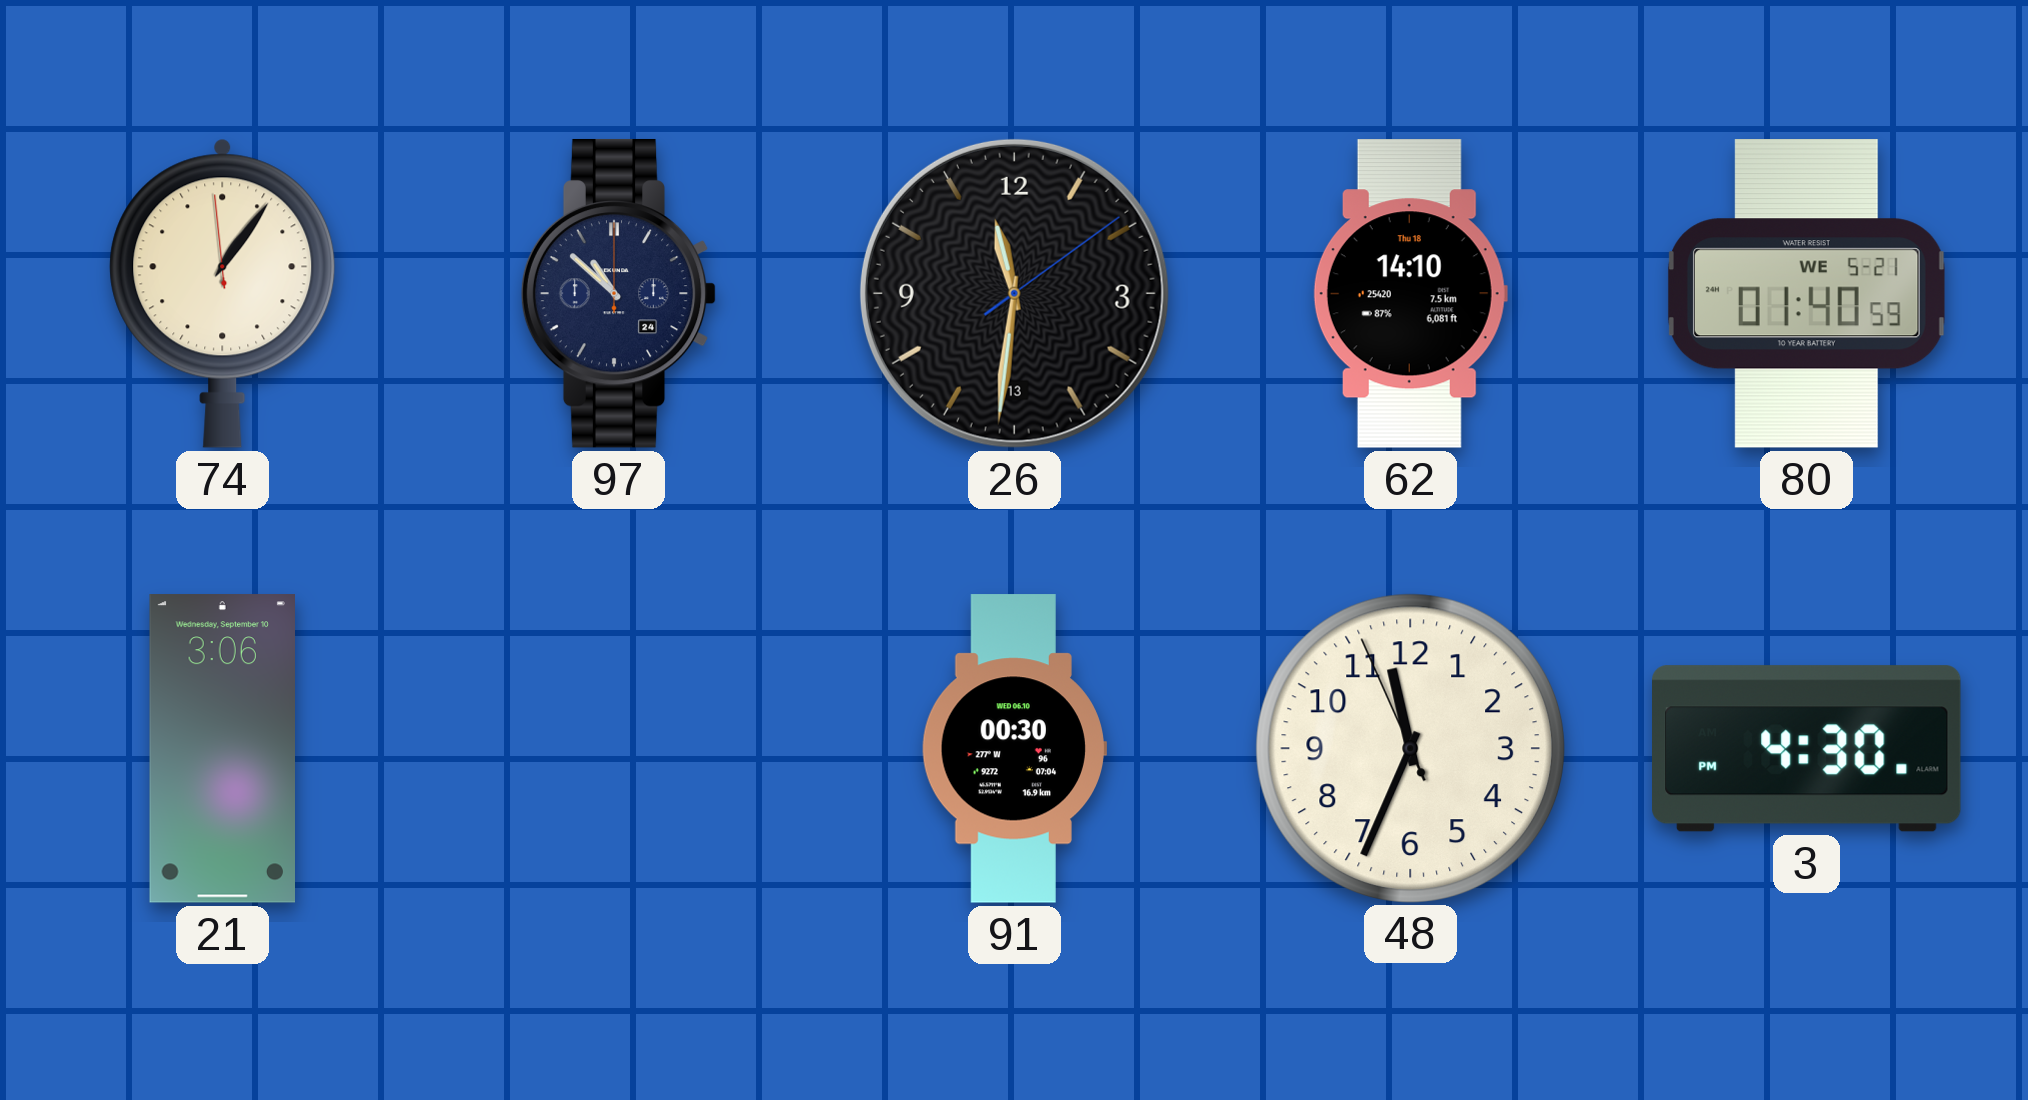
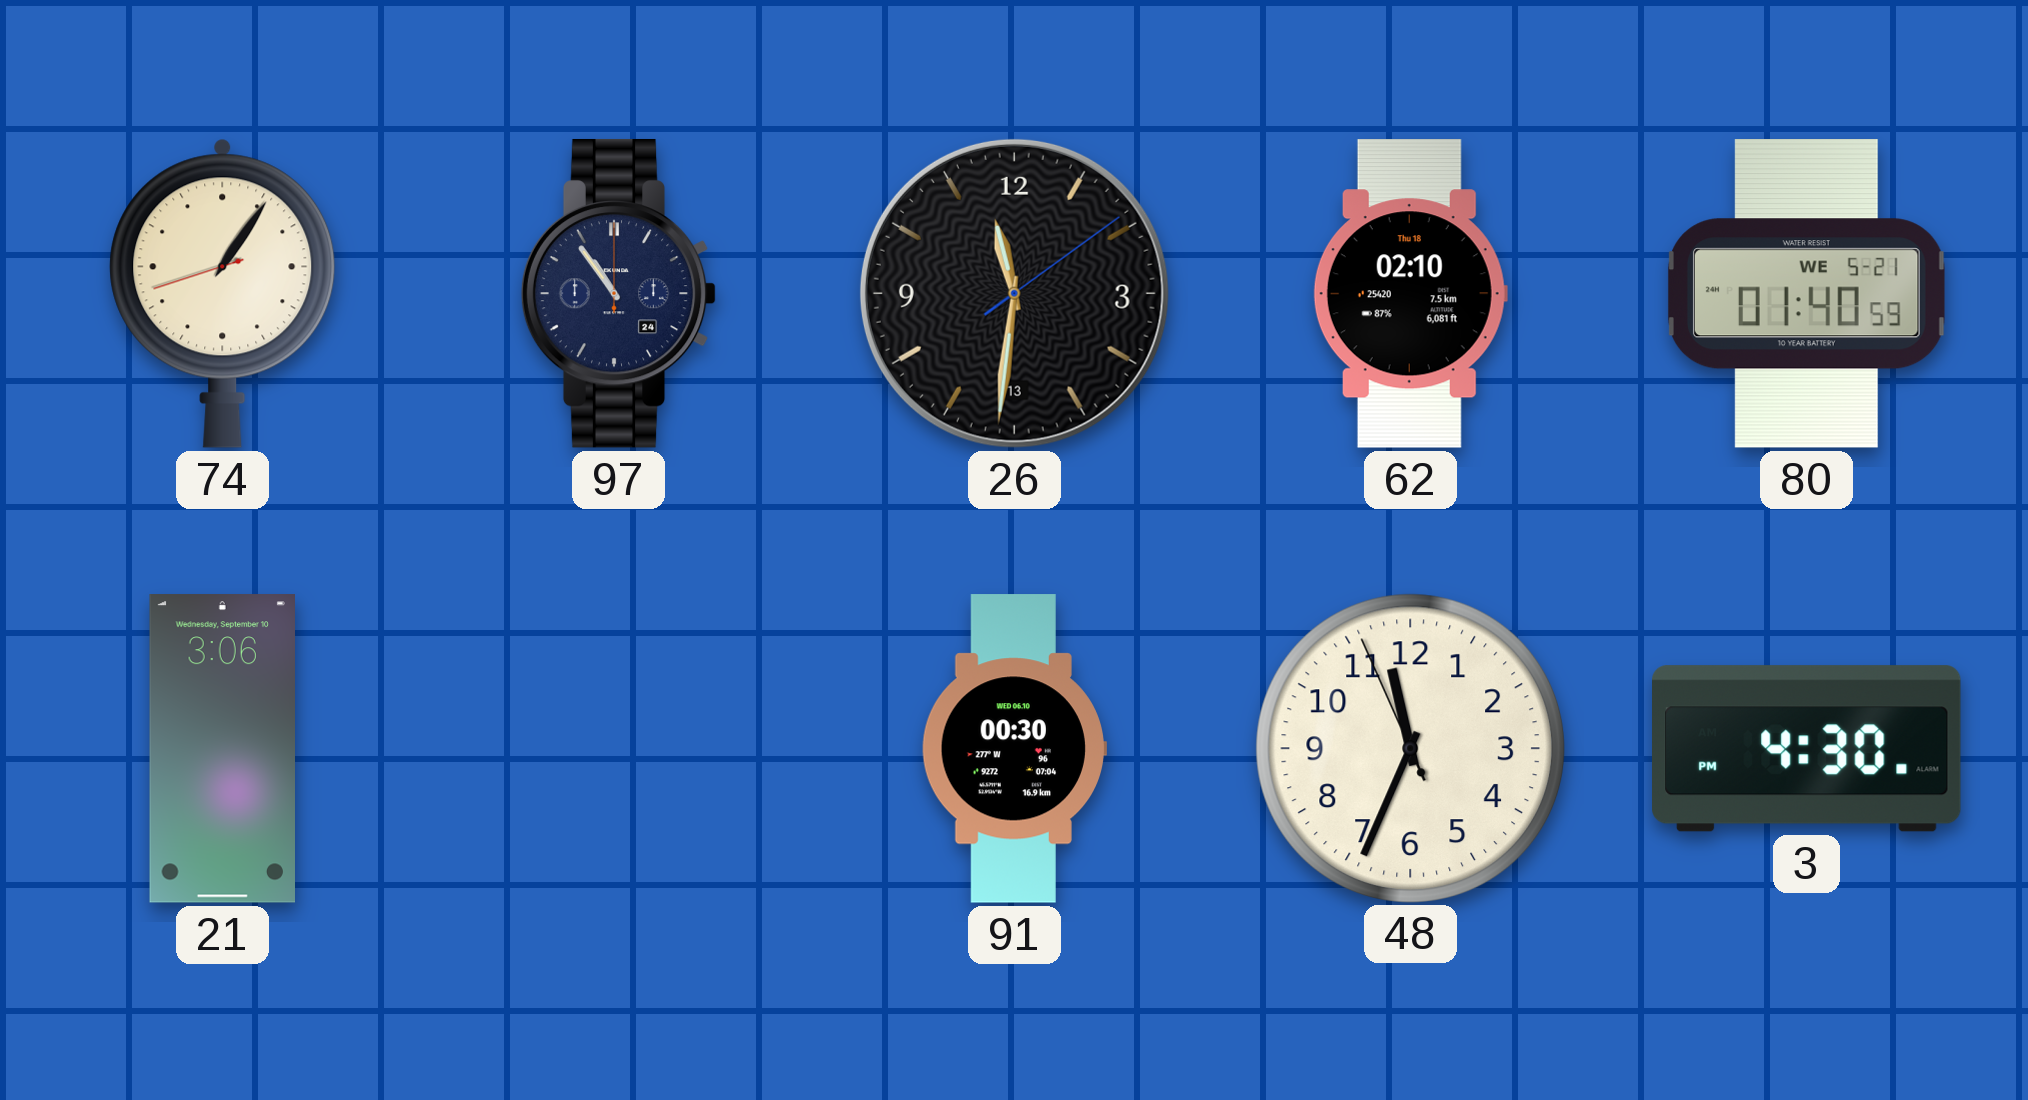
74: 1:05:59 -> 1:05:42
97: 10:52 -> 10:54
62: 14:10 -> 02:10
